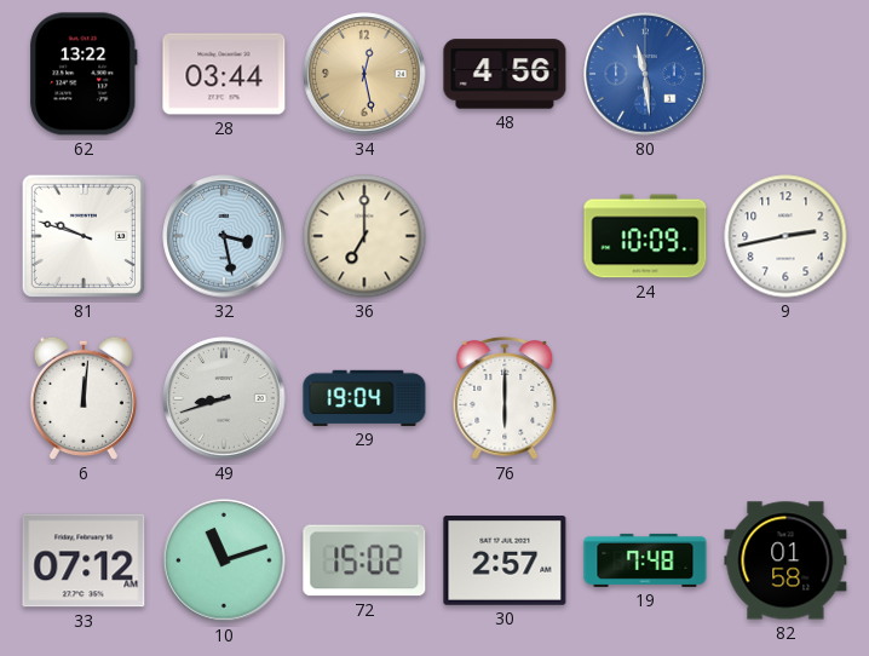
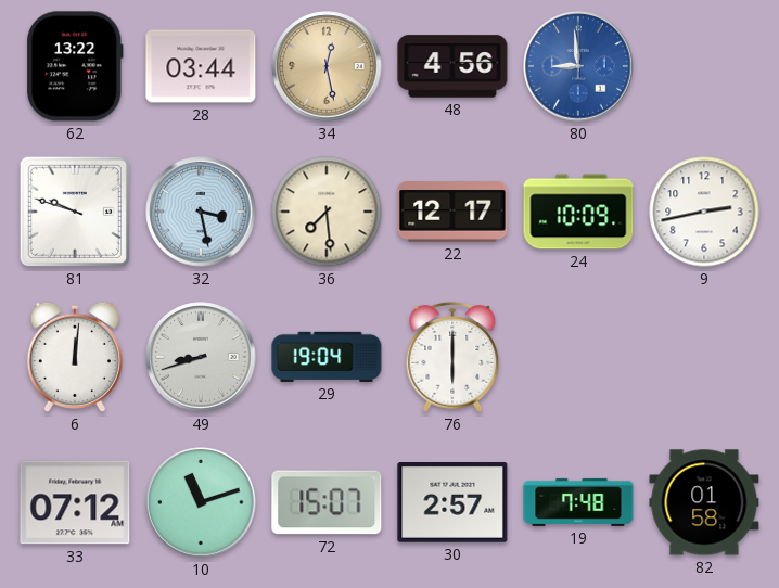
80: 11:29 -> 8:59
36: 7:00 -> 7:29
22: none -> 12:17
72: 15:02 -> 15:07
